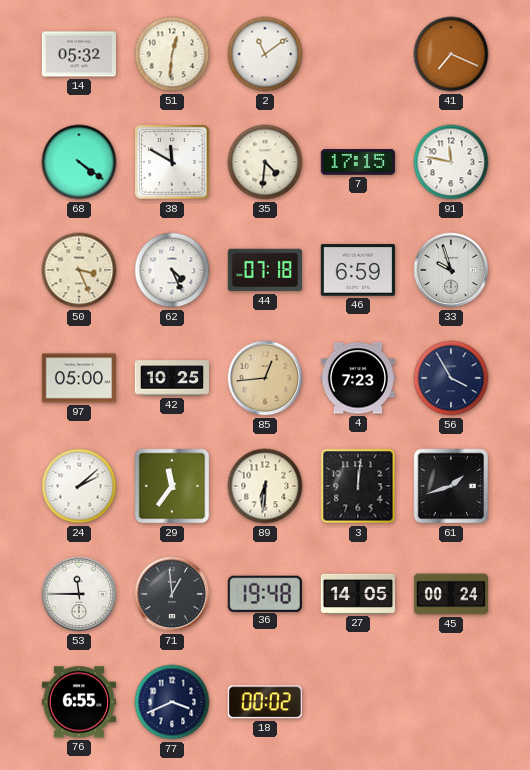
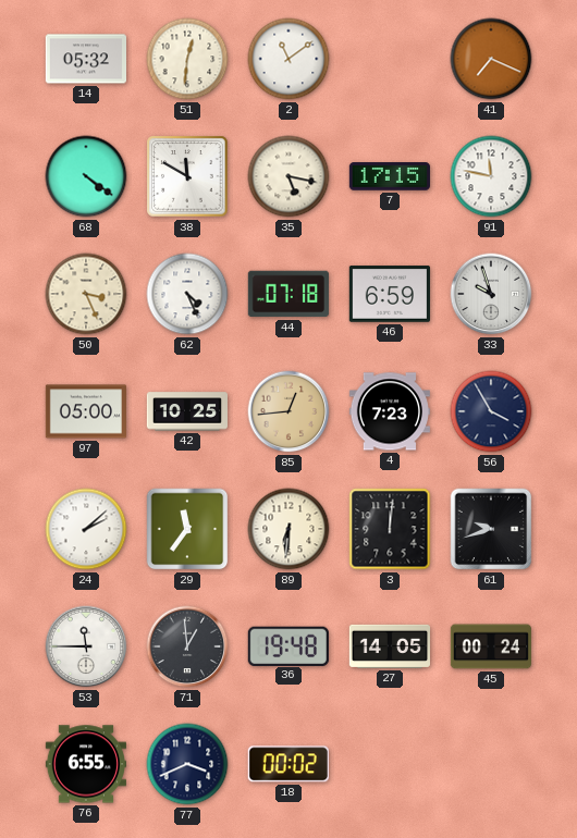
35: 4:31 -> 5:17
61: 1:42 -> 9:42
